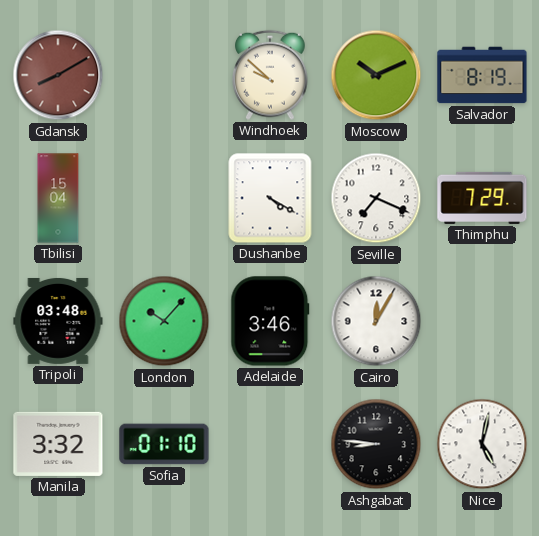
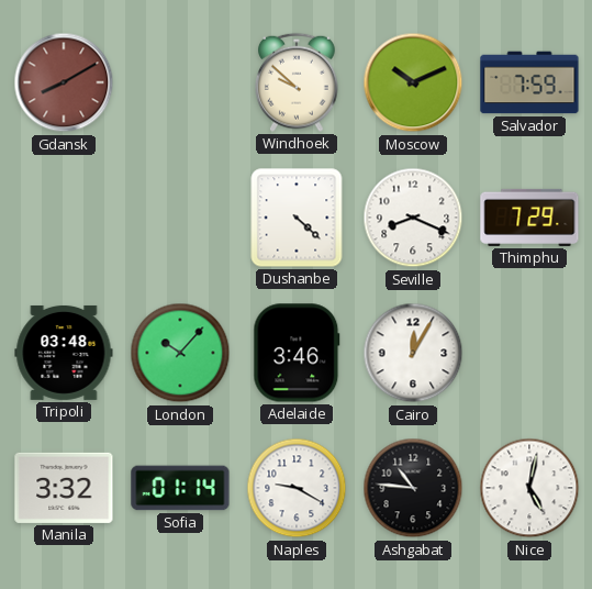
Salvador: 8:19 -> 7:59
Tbilisi: 15:04 -> none
Dushanbe: 4:20 -> 4:22
Seville: 7:19 -> 8:19
Sofia: 01:10 -> 01:14
Naples: none -> 9:20
Ashgabat: 8:46 -> 10:46
